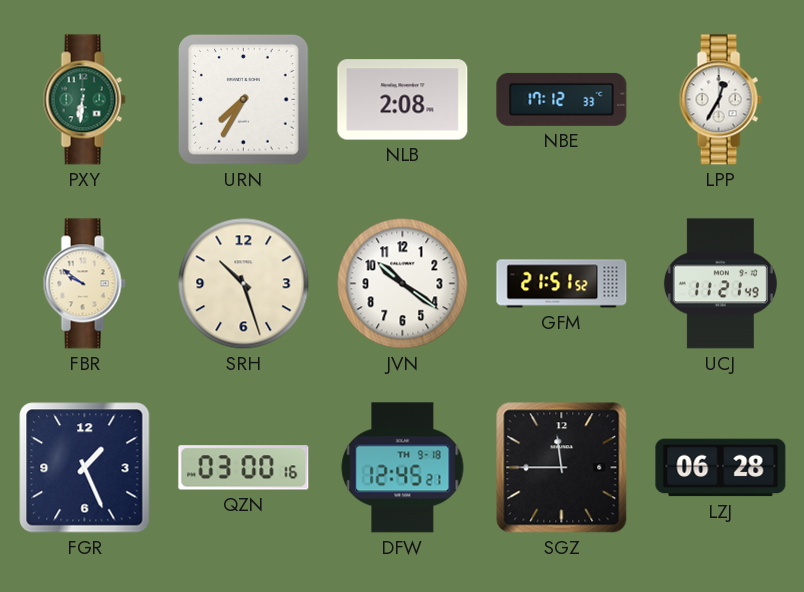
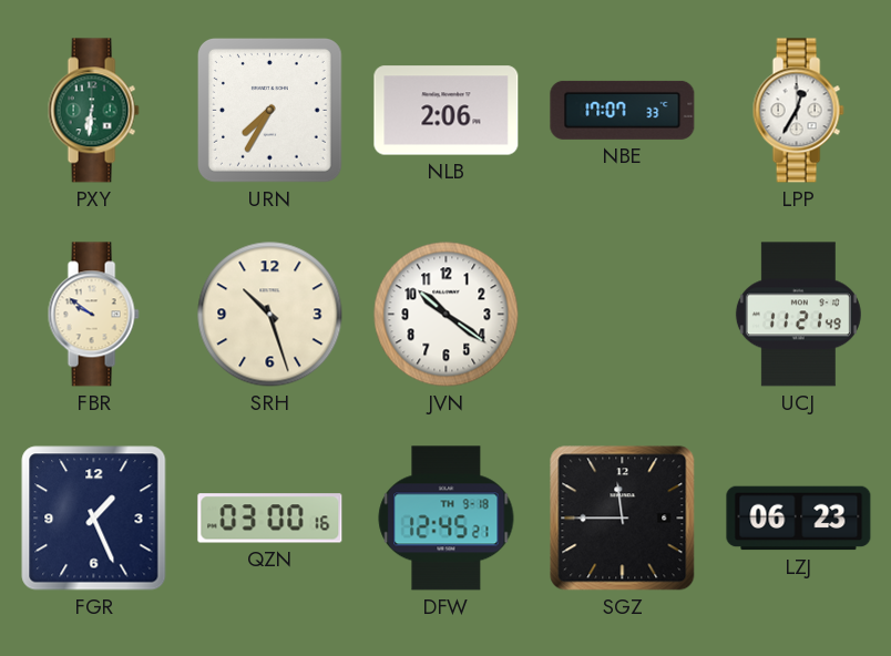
NLB: 2:08 -> 2:06
NBE: 17:12 -> 17:07
GFM: 21:51 -> none
LZJ: 06:28 -> 06:23
